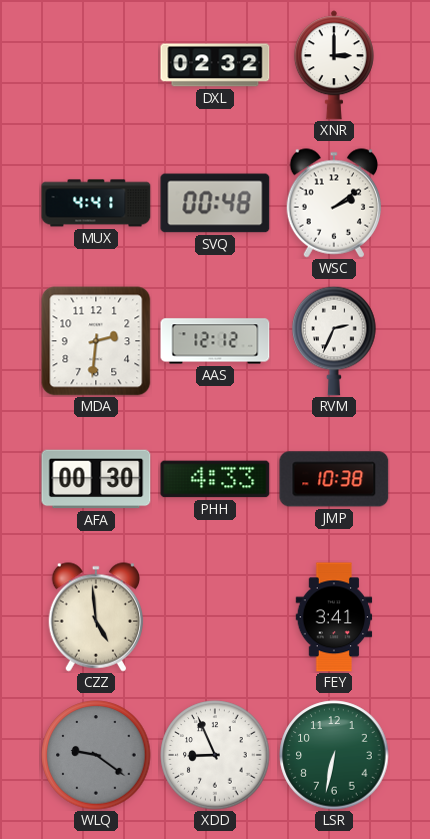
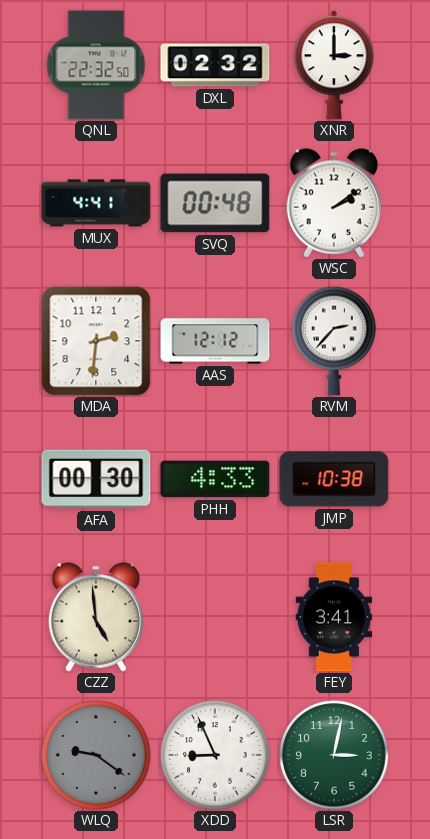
QNL: none -> 22:32
RVM: 2:34 -> 2:37
LSR: 6:32 -> 3:02
